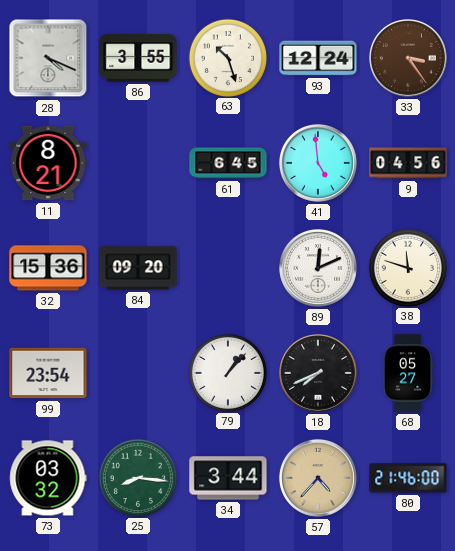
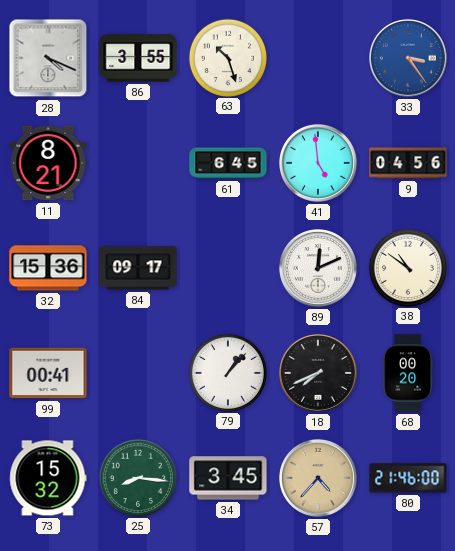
93: 12:24 -> none
33 dial: brown -> blue
84: 09:20 -> 09:17
38: 11:48 -> 10:51
99: 23:54 -> 00:41
68: 05:27 -> 00:20
73: 03:32 -> 15:32
34: 3:44 -> 3:45
